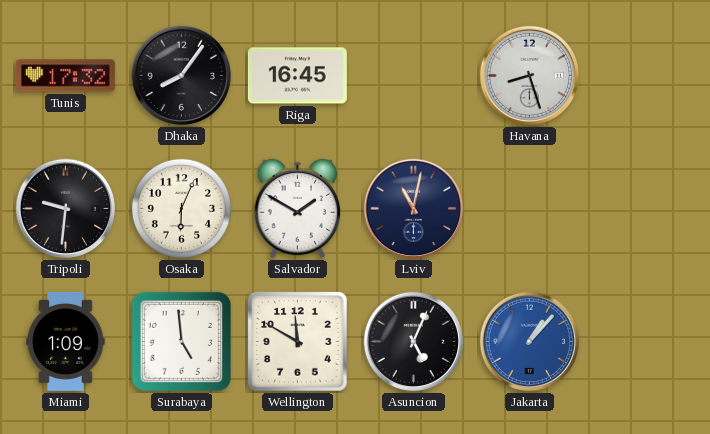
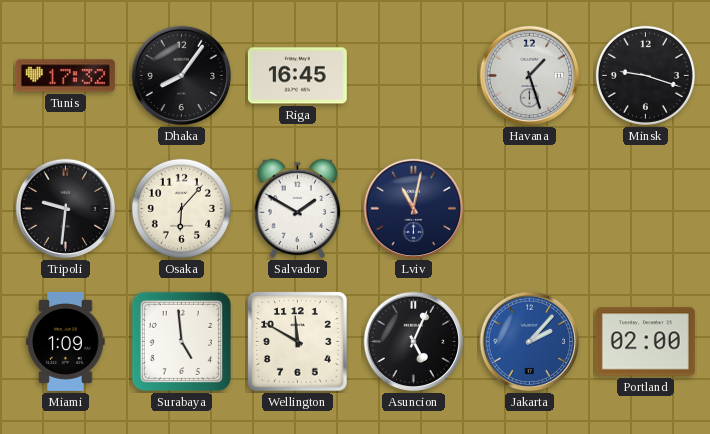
Havana: 8:27 -> 1:27
Minsk: none -> 9:18
Osaka: 6:04 -> 6:07
Jakarta: 1:07 -> 2:07
Portland: none -> 02:00
